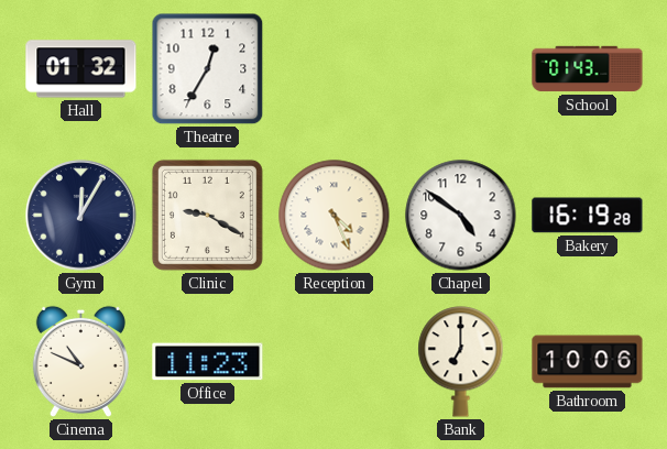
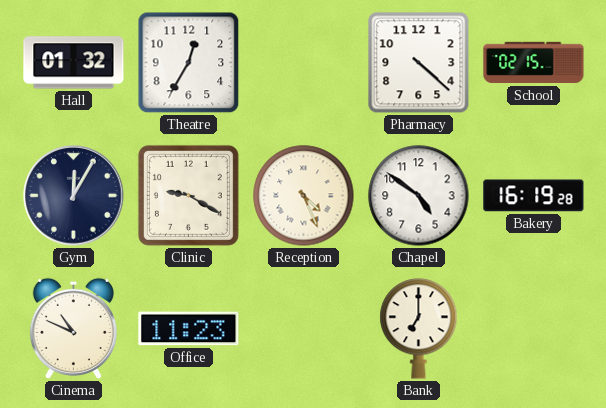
Pharmacy: none -> 4:22
School: 01:43 -> 02:15
Bathroom: 10:06 -> none
